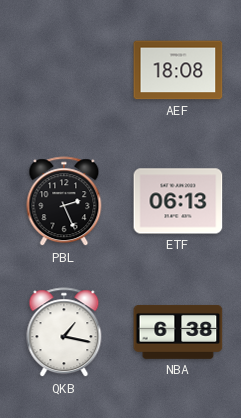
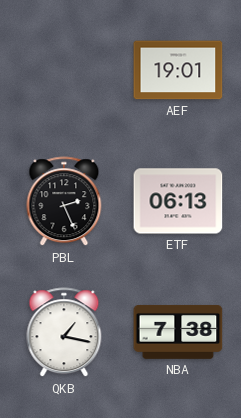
AEF: 18:08 -> 19:01
NBA: 6:38 -> 7:38
